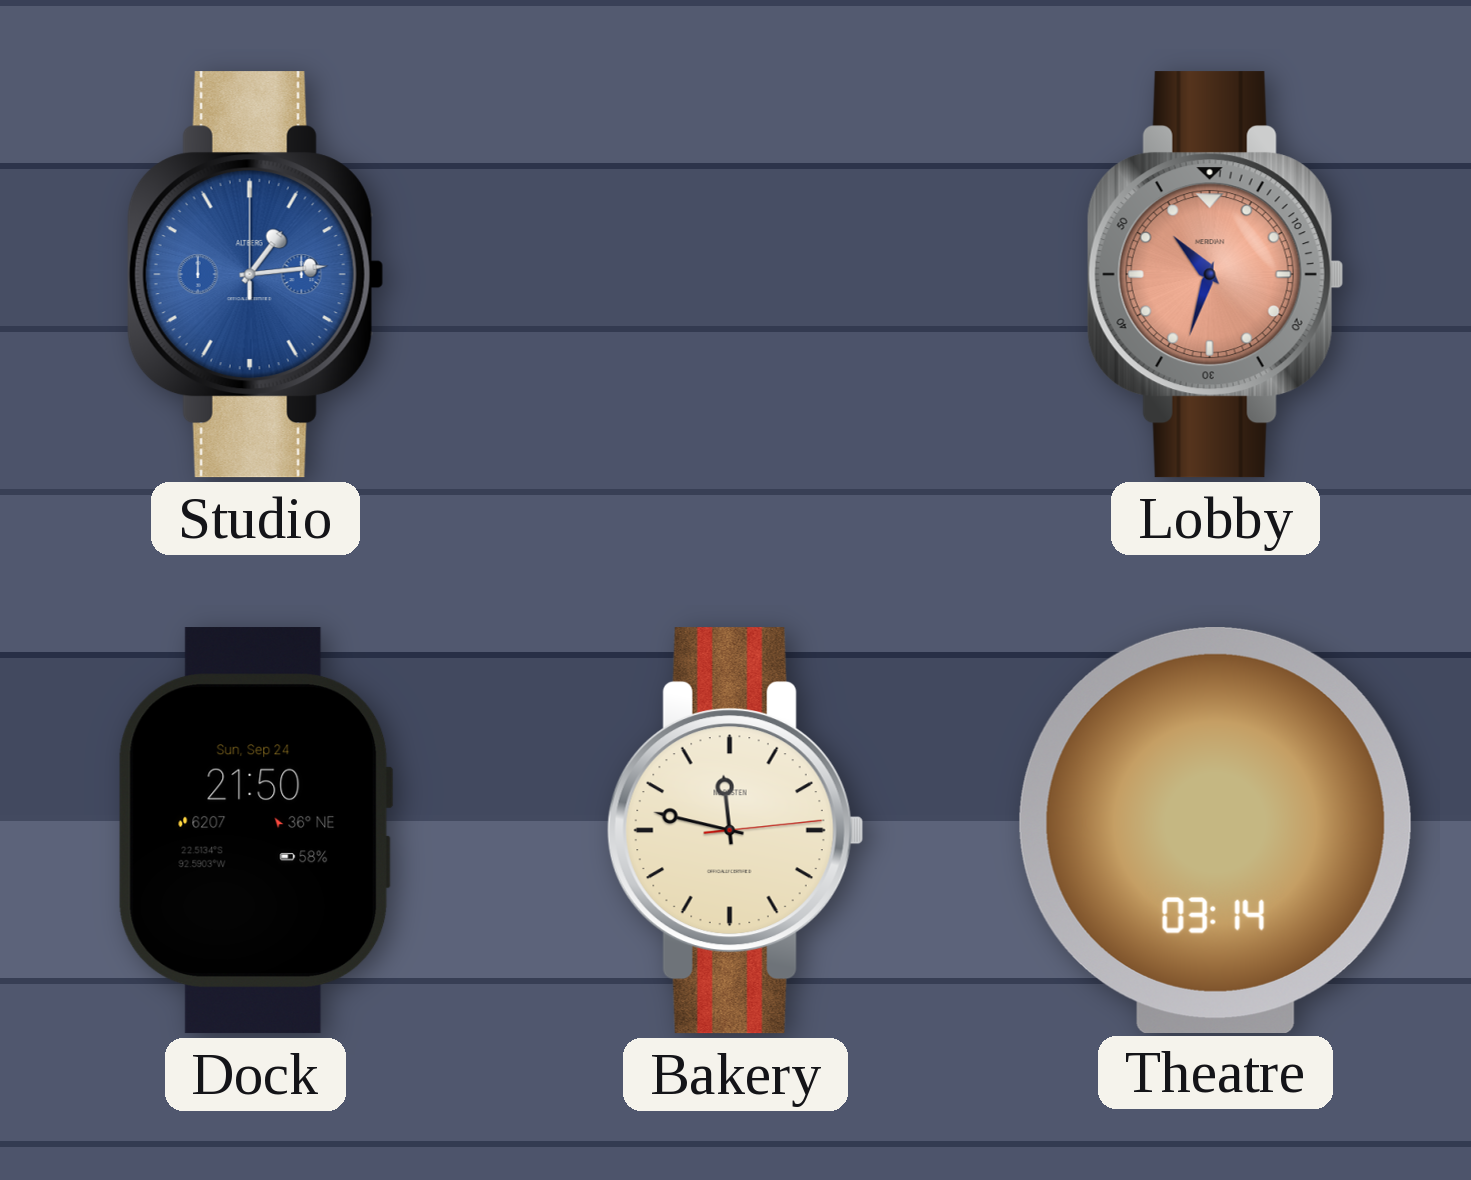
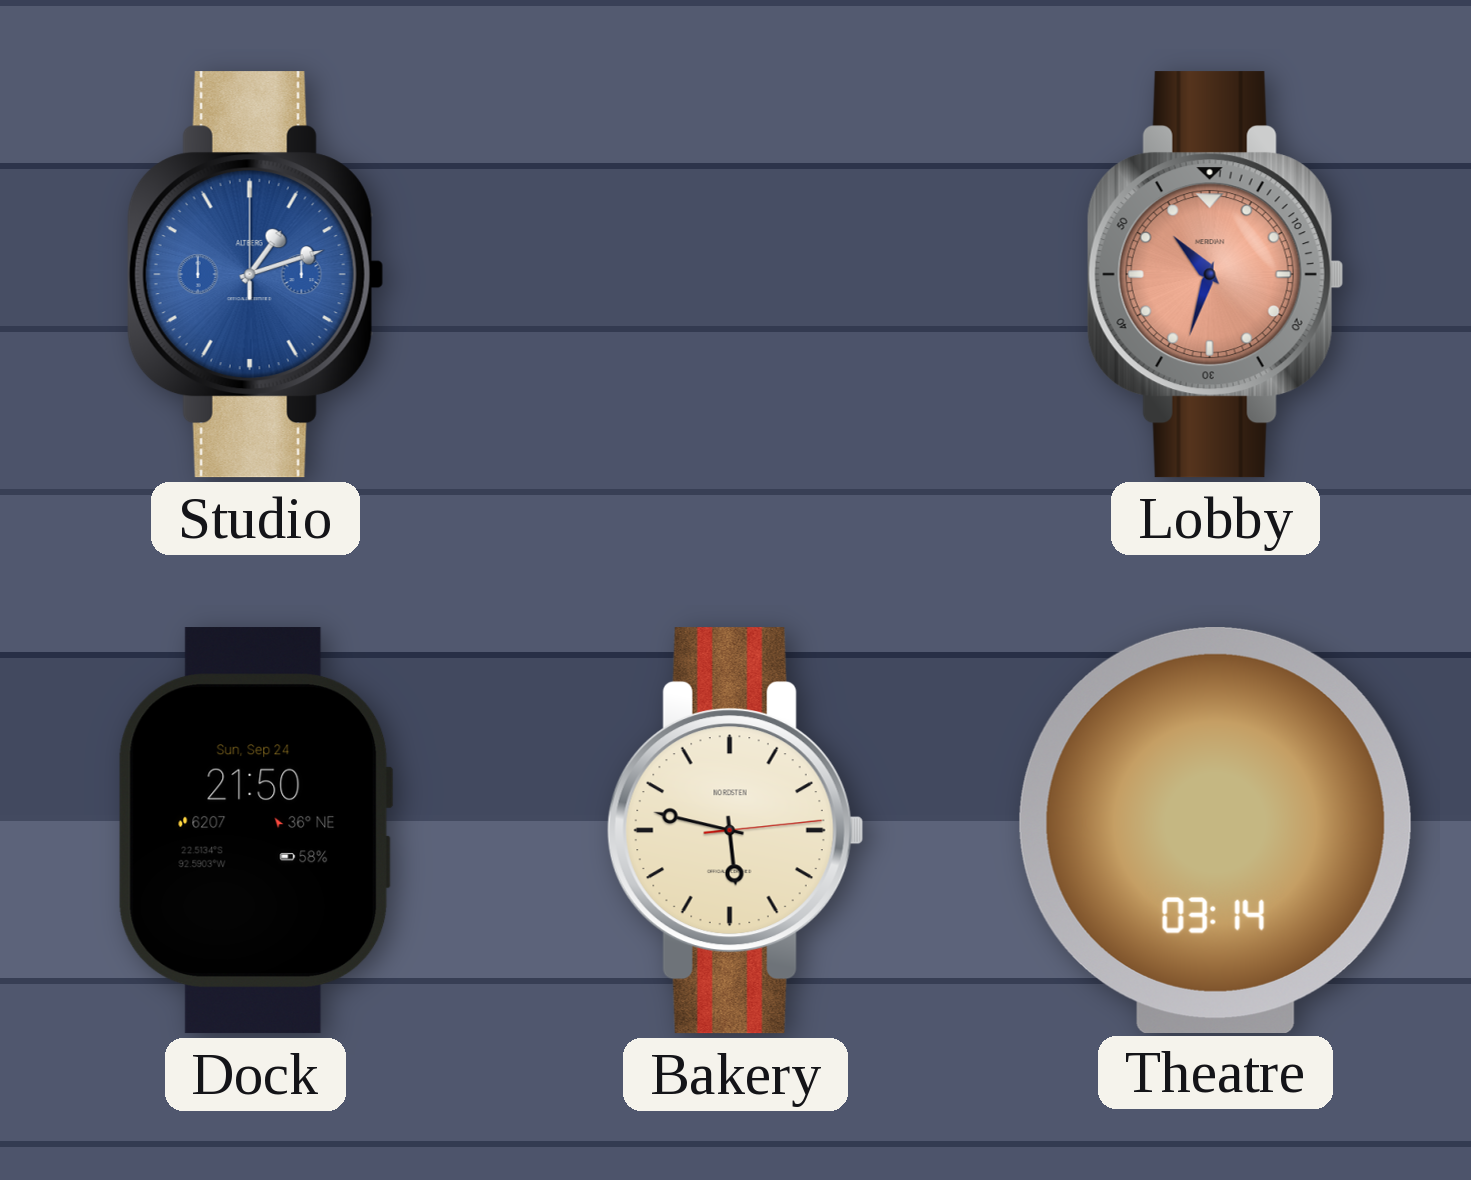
Studio: 1:14 -> 1:12
Bakery: 11:47 -> 5:47
